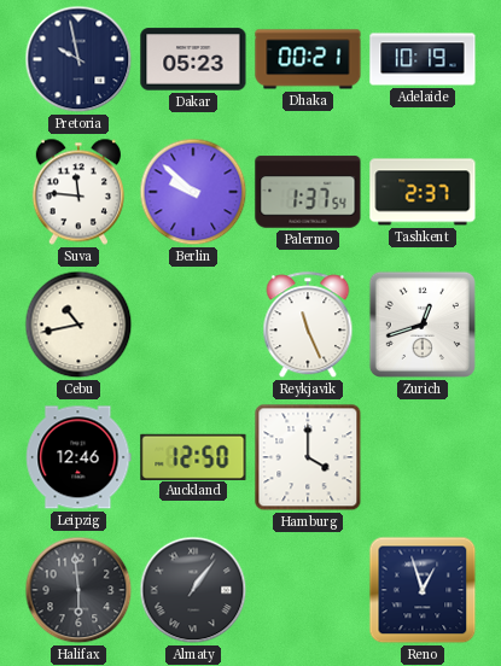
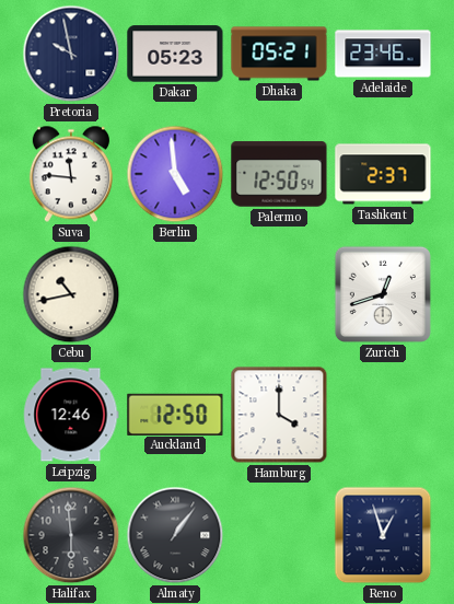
Dhaka: 00:21 -> 05:21
Adelaide: 10:19 -> 23:46
Berlin: 9:52 -> 4:59
Palermo: 1:37 -> 12:50
Reykjavik: 11:26 -> none
